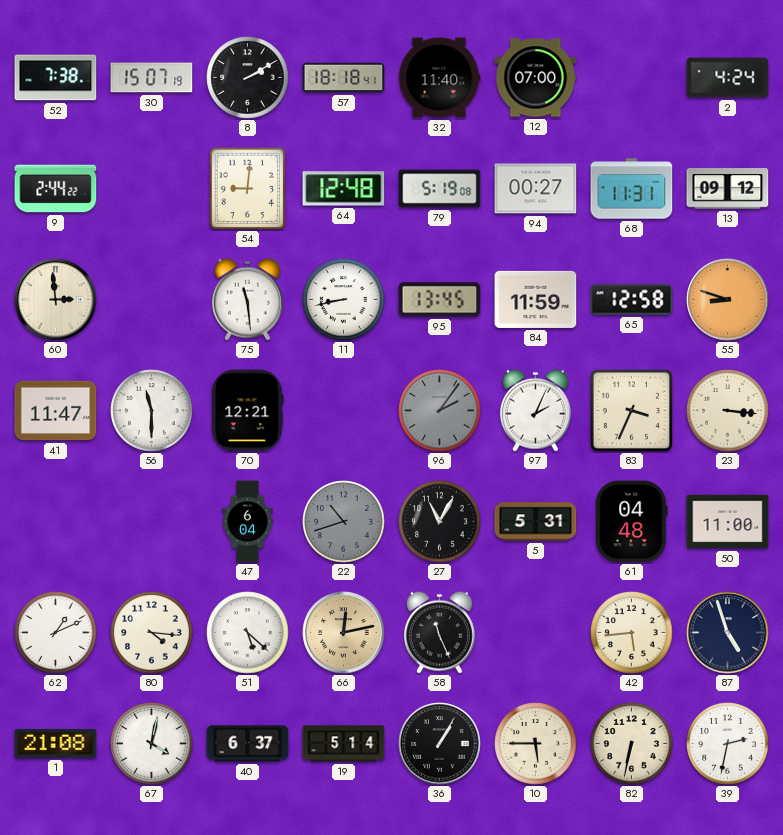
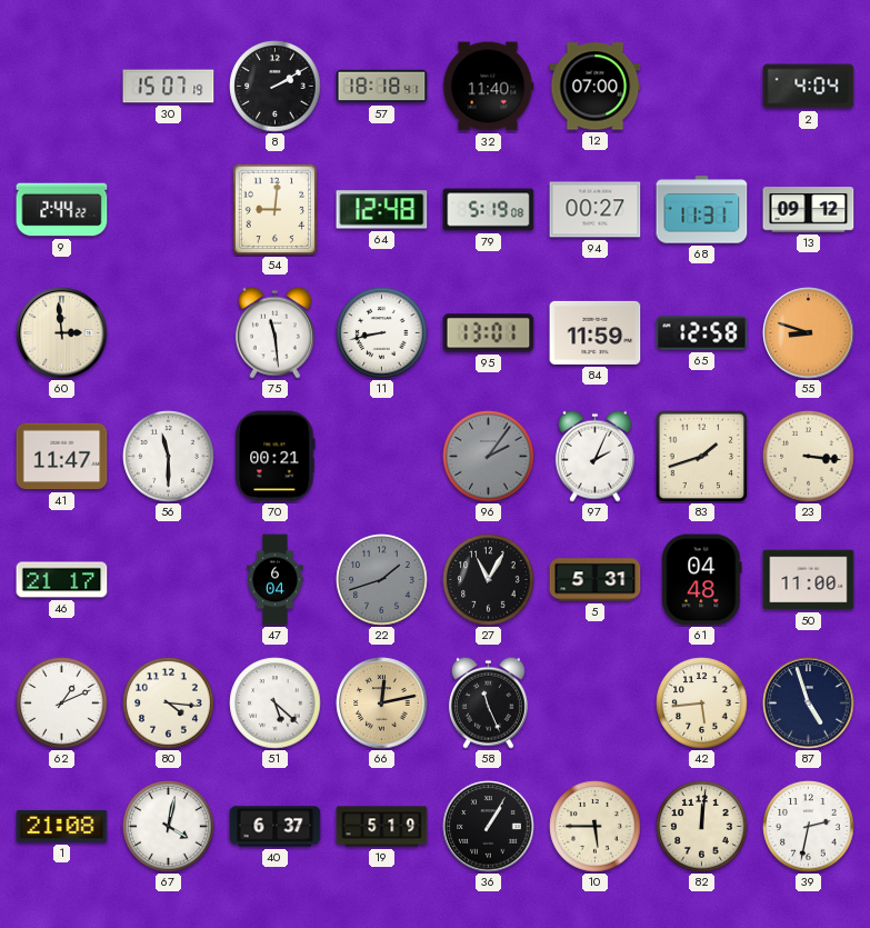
52: 7:38 -> none
2: 4:24 -> 4:04
95: 13:45 -> 13:01
70: 12:21 -> 00:21
83: 3:34 -> 1:42
46: none -> 21:17
22: 10:42 -> 1:42
19: 5:14 -> 5:19
82: 6:32 -> 12:01
